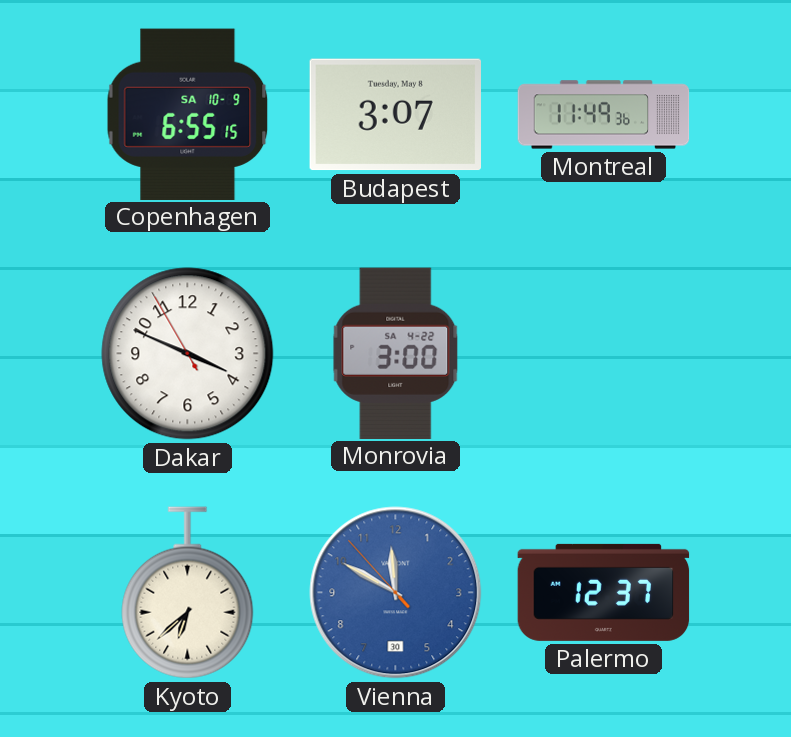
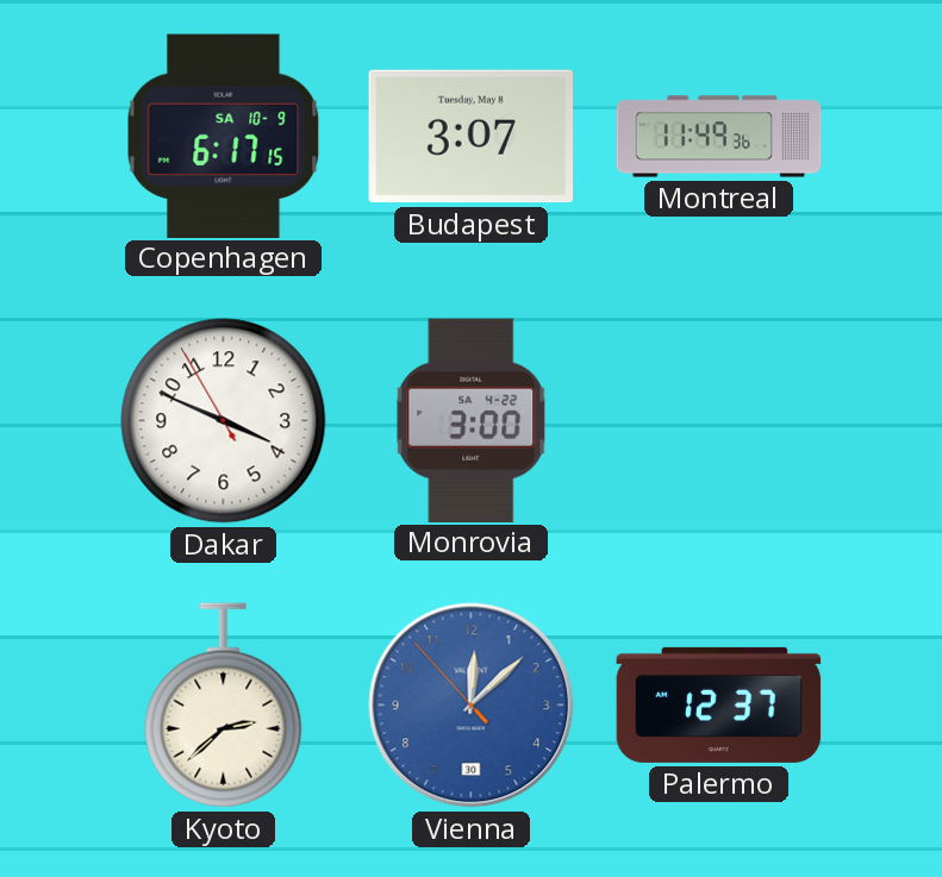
Copenhagen: 6:55 -> 6:17
Kyoto: 6:38 -> 2:38
Vienna: 11:49 -> 12:07
